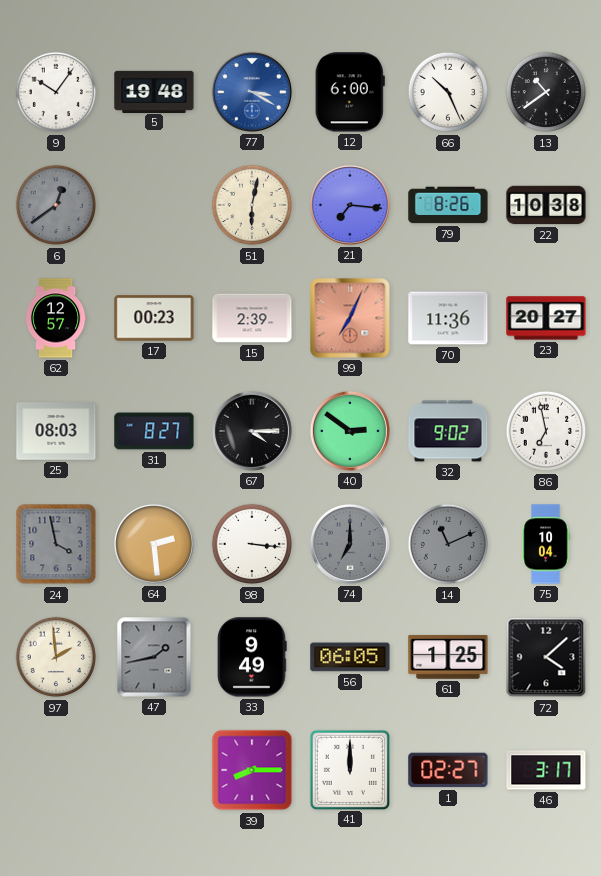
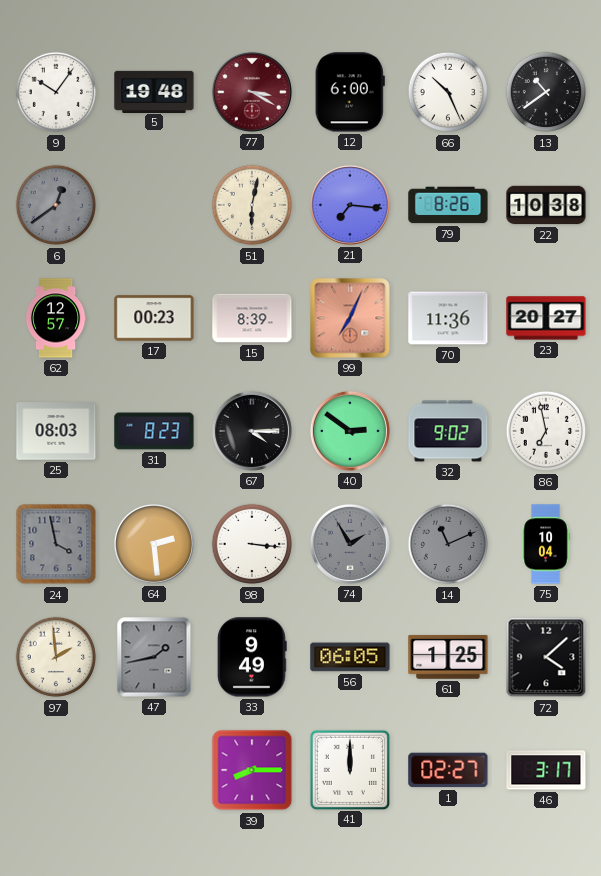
77 dial: blue -> burgundy
15: 2:39 -> 8:39
31: 8:27 -> 8:23
74: 7:00 -> 1:55
